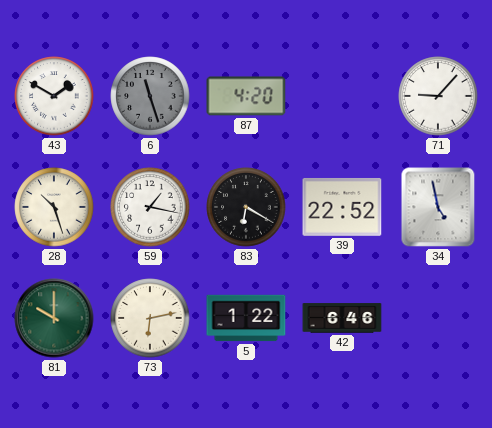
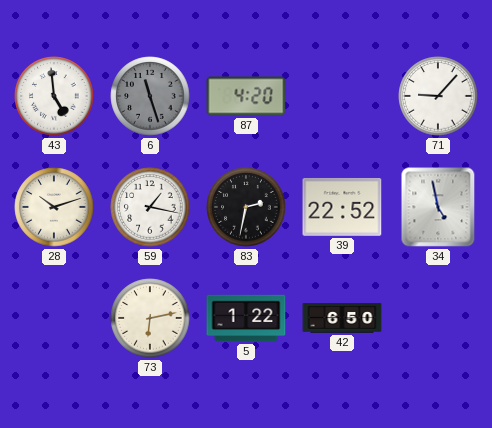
43: 1:50 -> 4:59
28: 10:27 -> 10:12
83: 6:20 -> 2:32
81: 10:00 -> none
42: 6:46 -> 6:50
